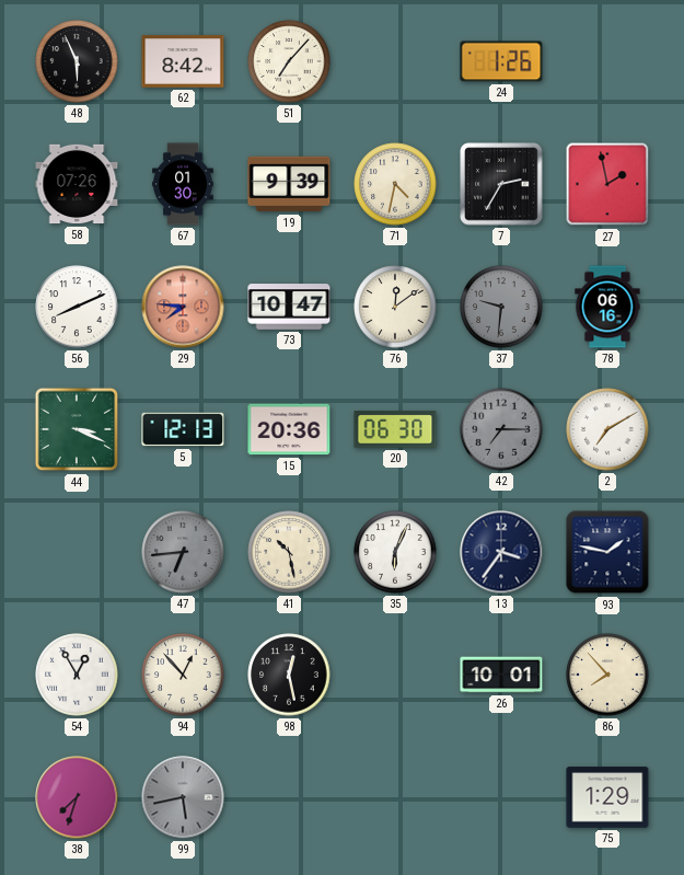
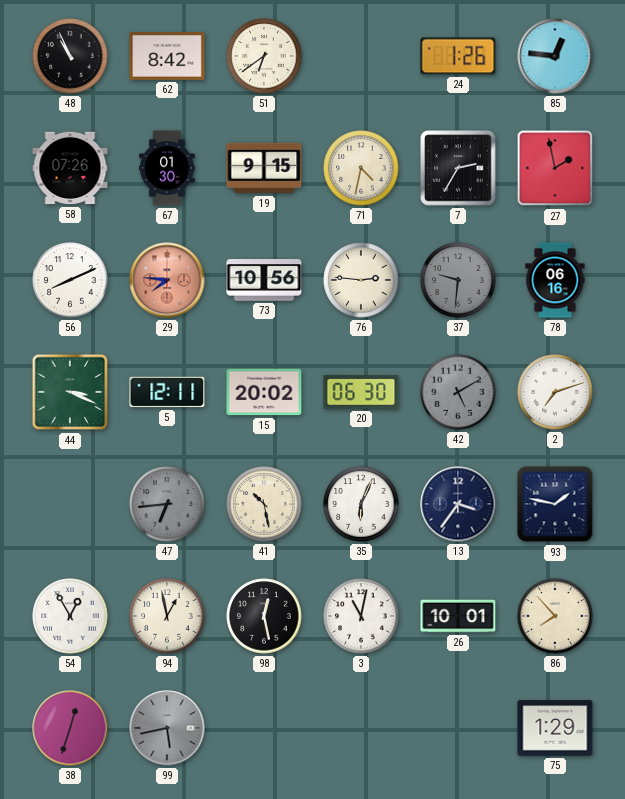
48: 5:56 -> 10:56
51: 7:07 -> 6:39
85: none -> 12:46
19: 9:39 -> 9:15
73: 10:47 -> 10:56
76: 12:09 -> 2:46
5: 12:13 -> 12:11
15: 20:36 -> 20:02
42: 7:15 -> 5:10
2: 7:10 -> 7:12
94: 12:53 -> 12:58
3: none -> 11:02
38: 7:33 -> 12:33
